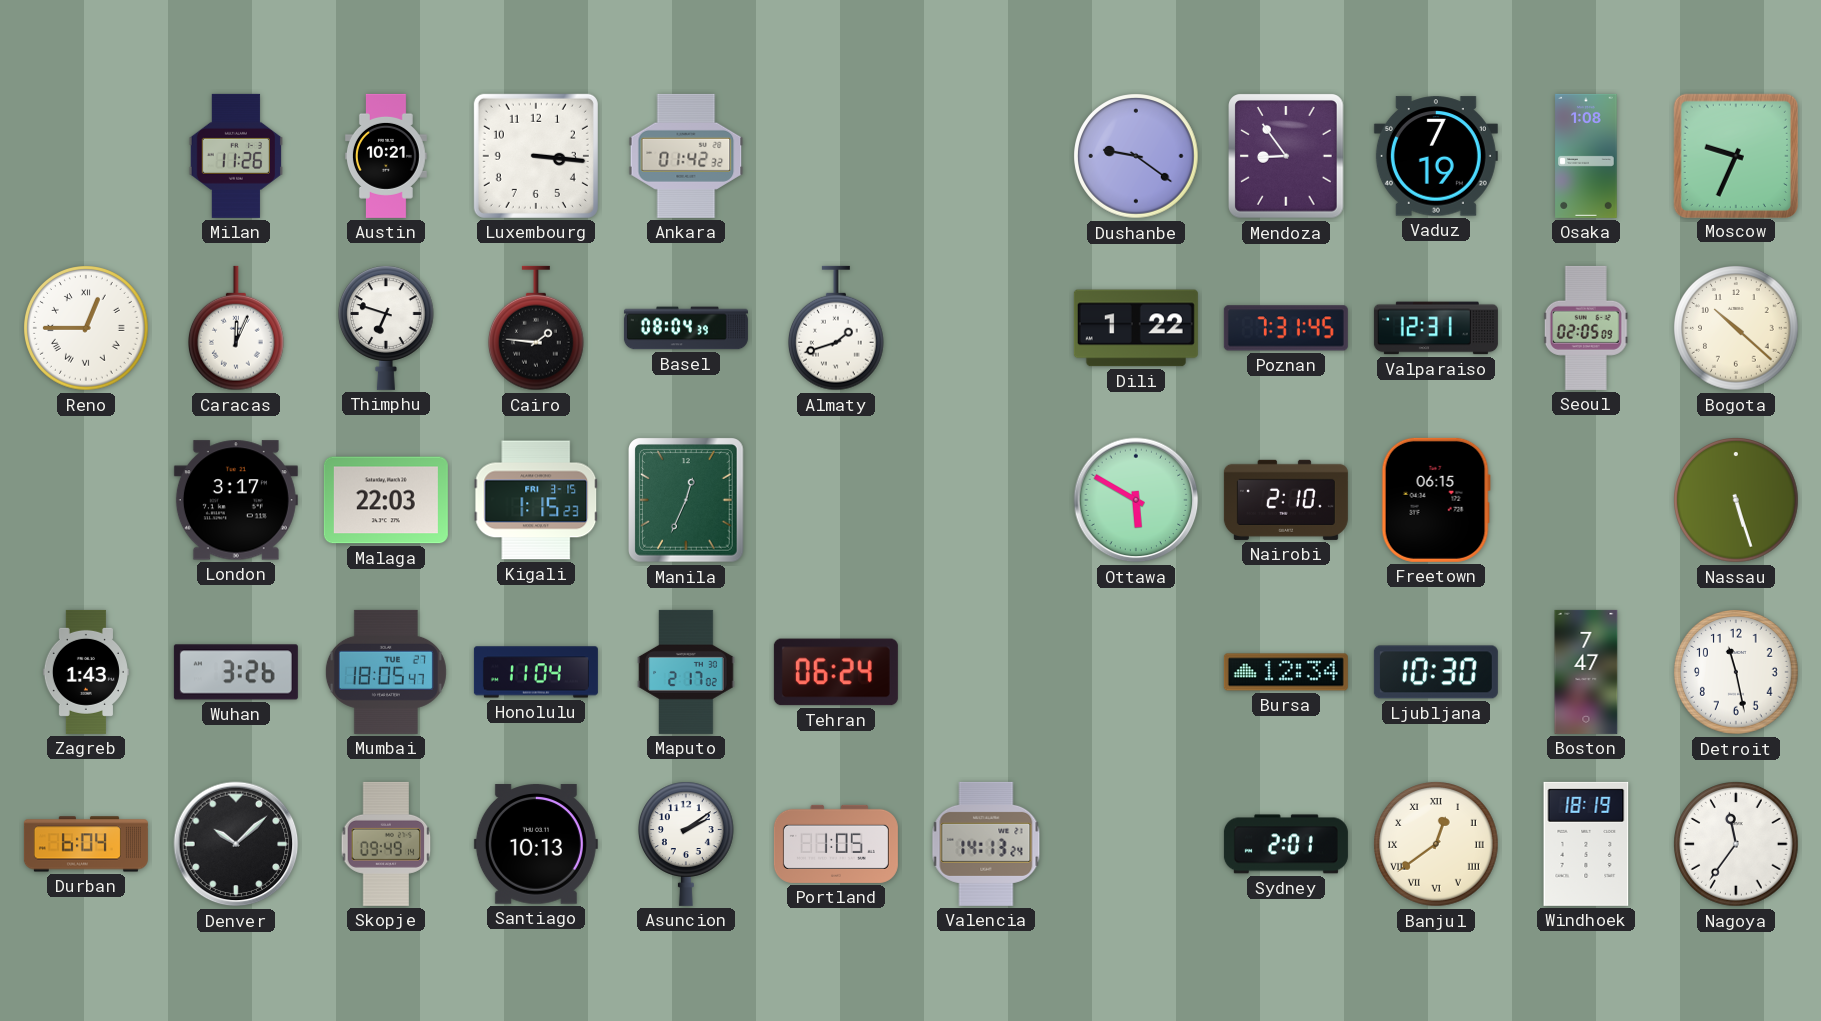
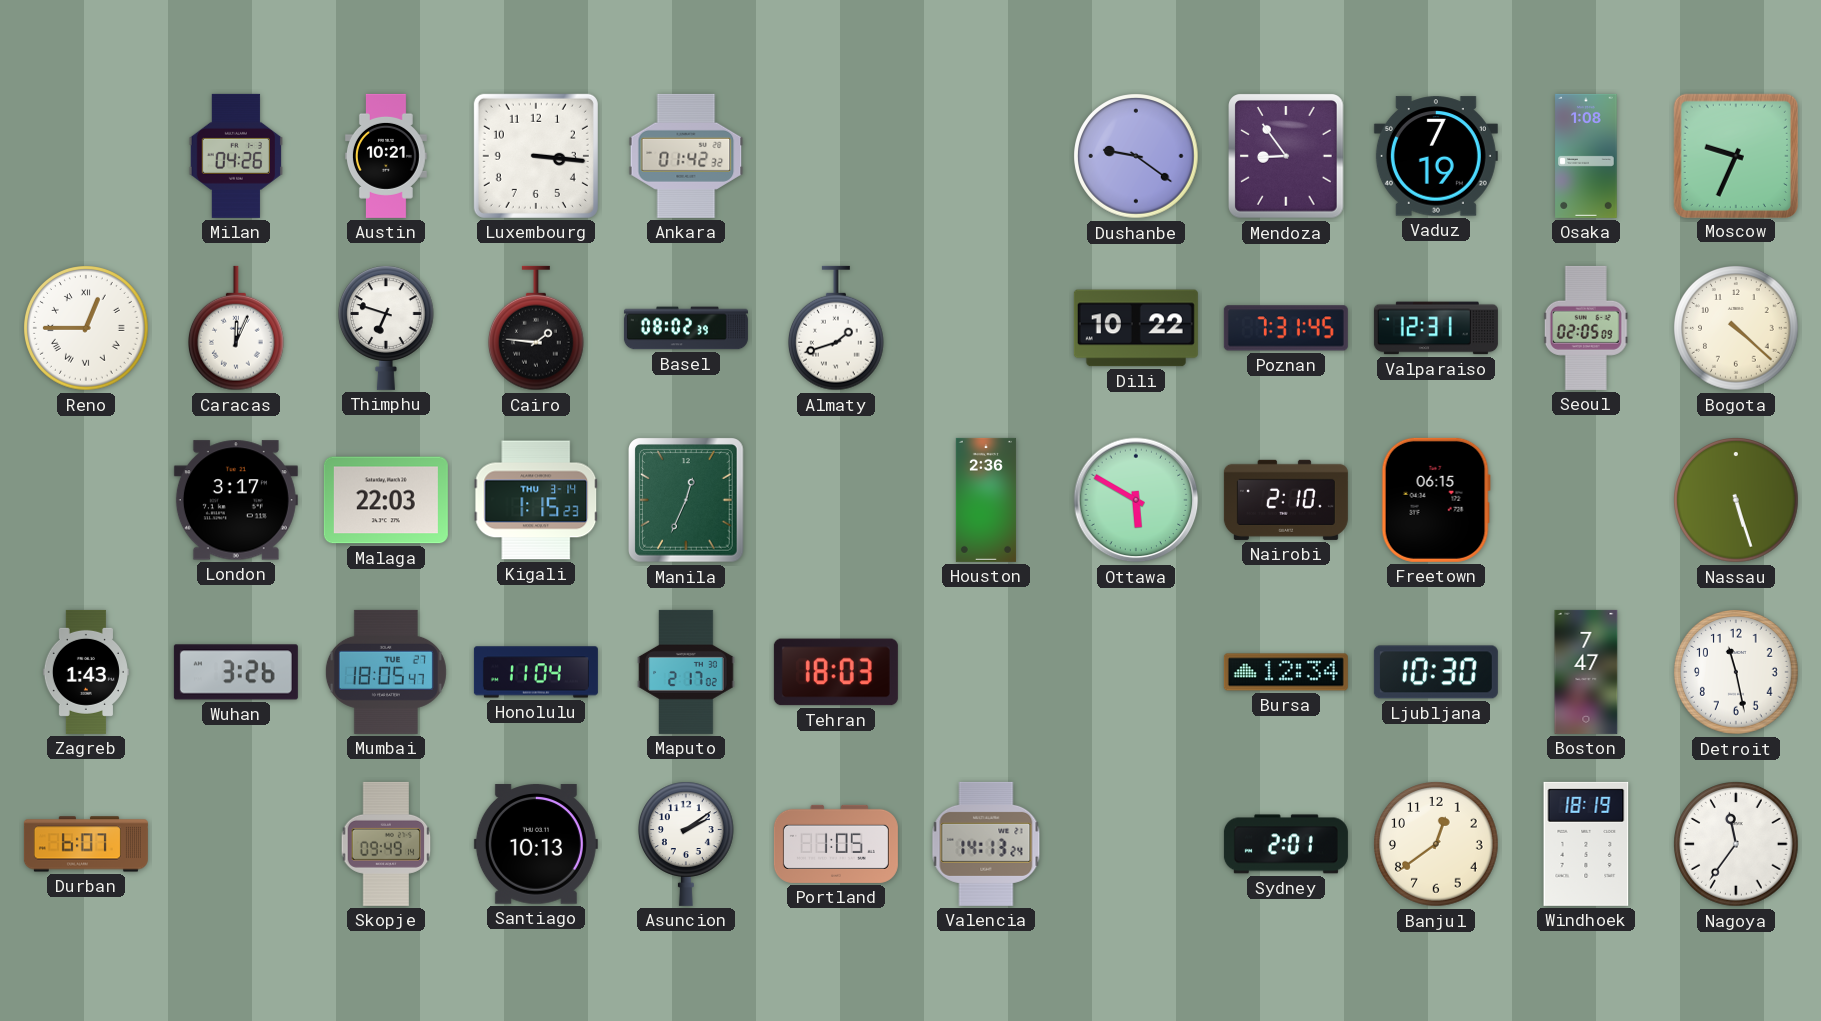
Milan: 11:26 -> 04:26
Basel: 08:04 -> 08:02
Dili: 1:22 -> 10:22
Bogota: 10:22 -> 4:22
Kigali date: FRI 3-15 -> THU 3-14
Houston: none -> 2:36
Tehran: 06:24 -> 18:03
Durban: 6:04 -> 6:07
Denver: 10:08 -> none
Banjul numerals: Roman -> Arabic
